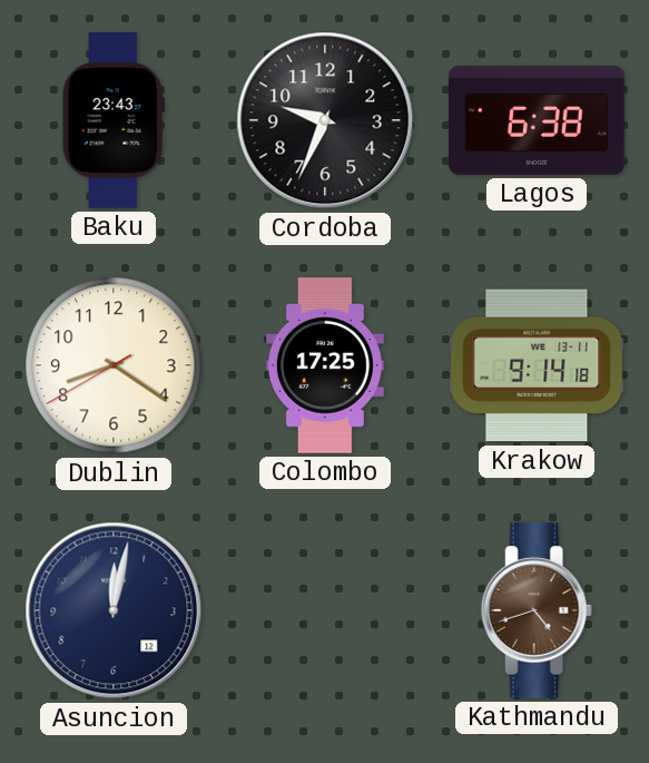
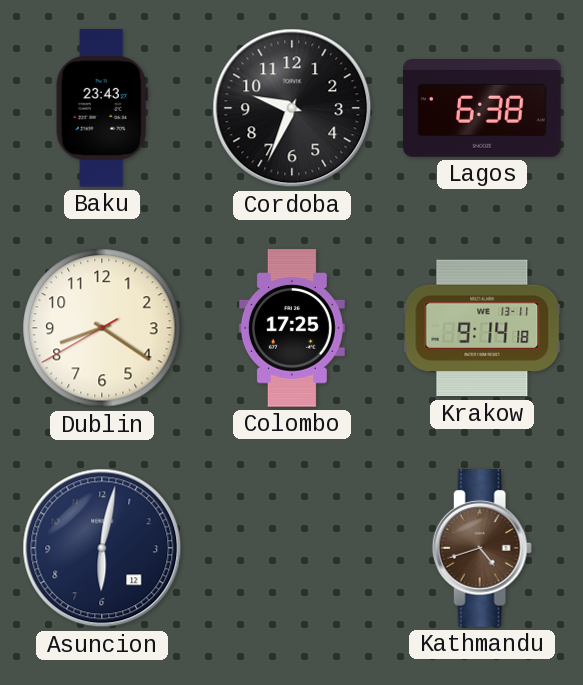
Asuncion: 12:02 -> 6:02
